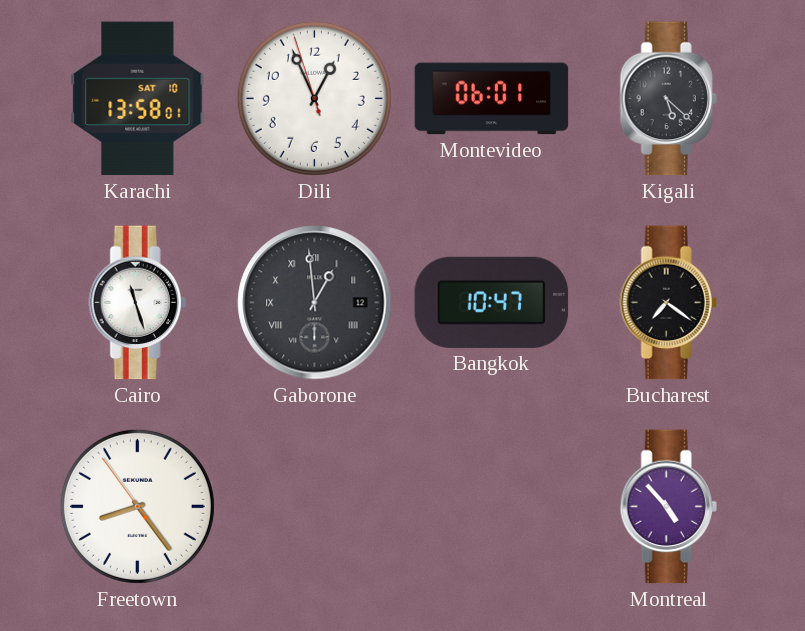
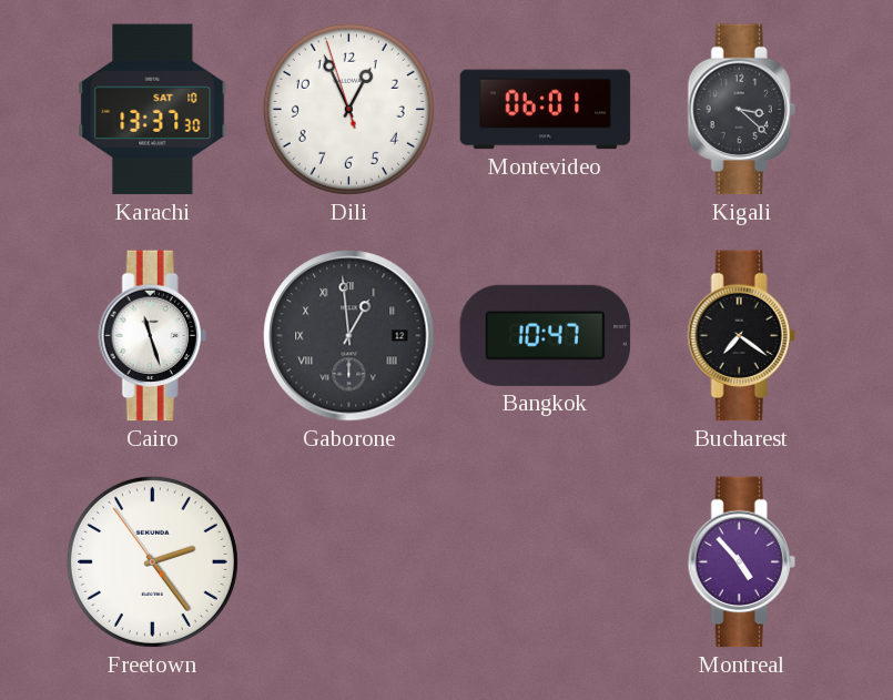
Karachi: 13:58 -> 13:37
Kigali: 5:22 -> 3:22
Freetown: 8:23 -> 2:23
